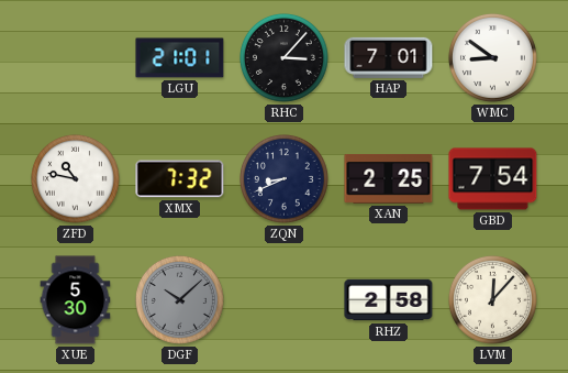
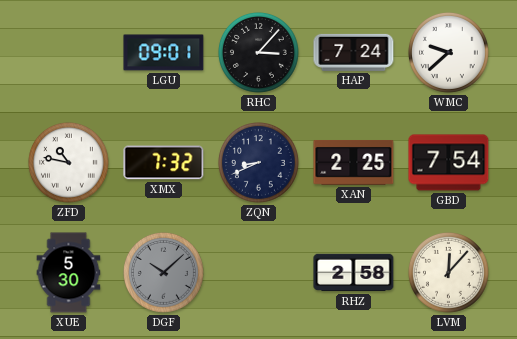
LGU: 21:01 -> 09:01
HAP: 7:01 -> 7:24
WMC: 8:51 -> 9:38
